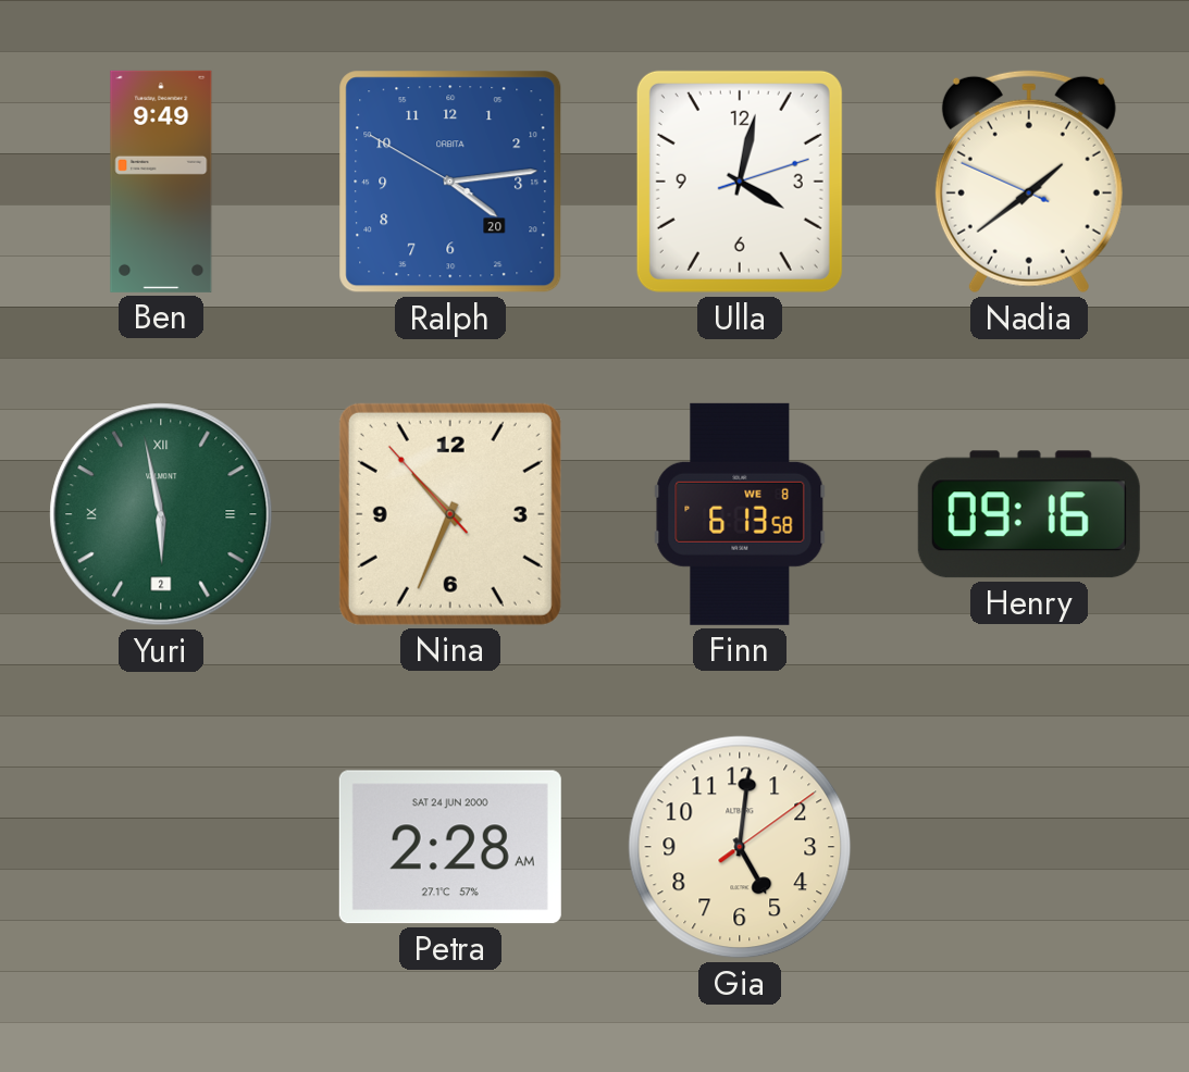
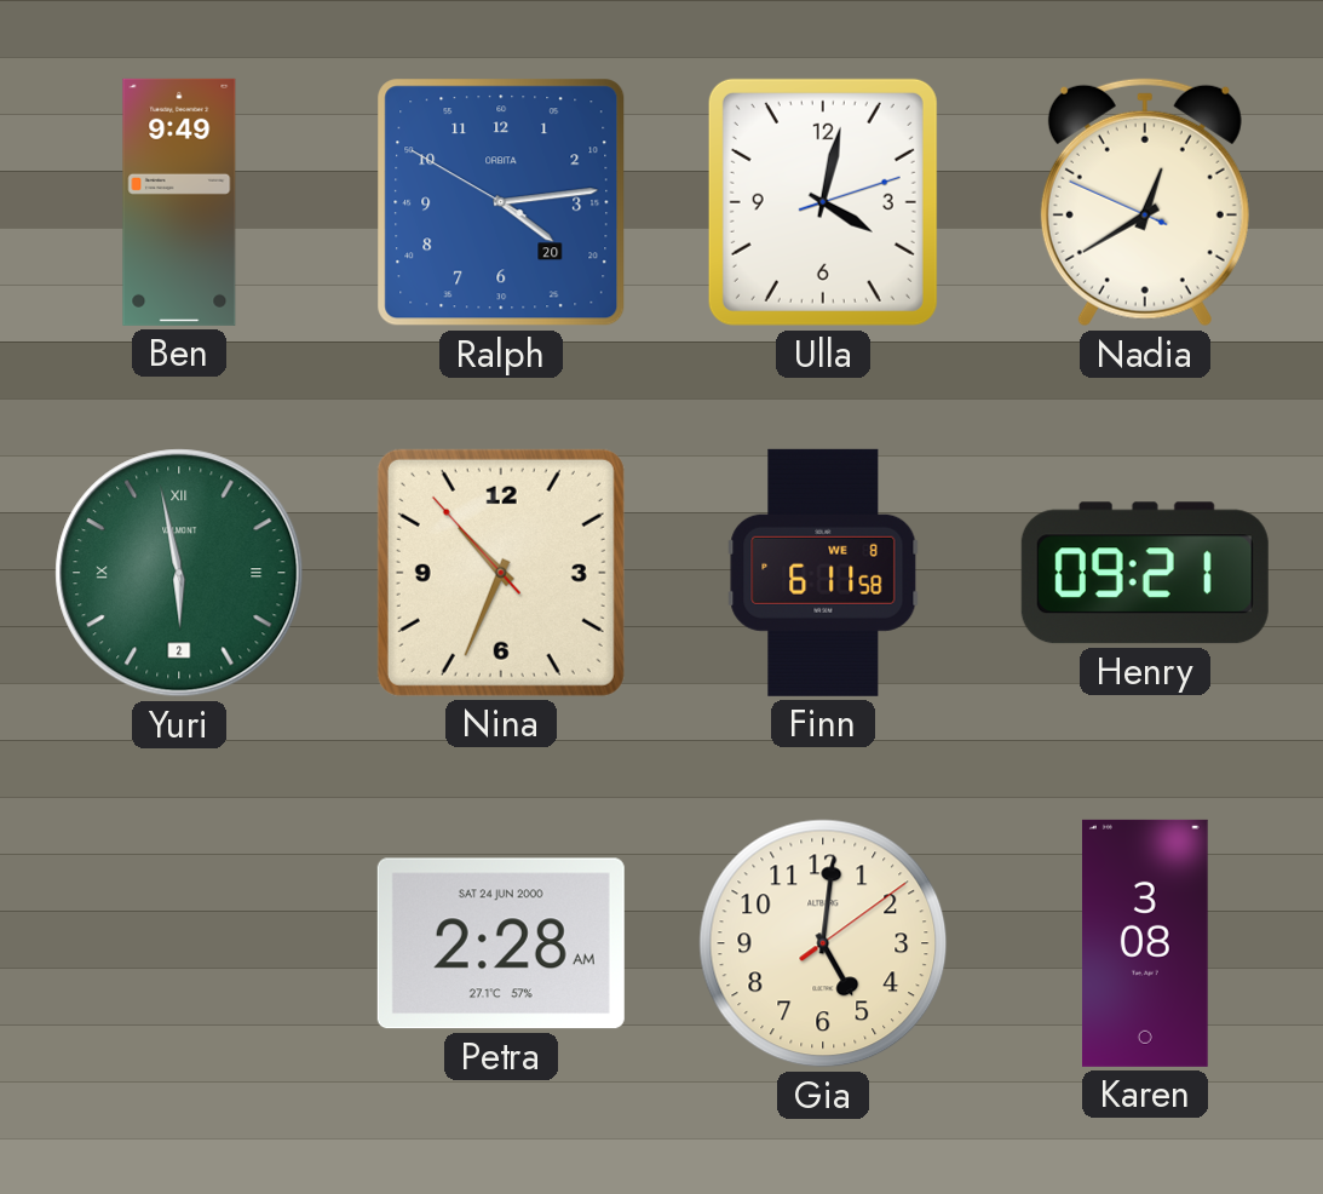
Nadia: 1:38 -> 12:39
Finn: 6:13 -> 6:11
Henry: 09:16 -> 09:21
Karen: none -> 3:08
